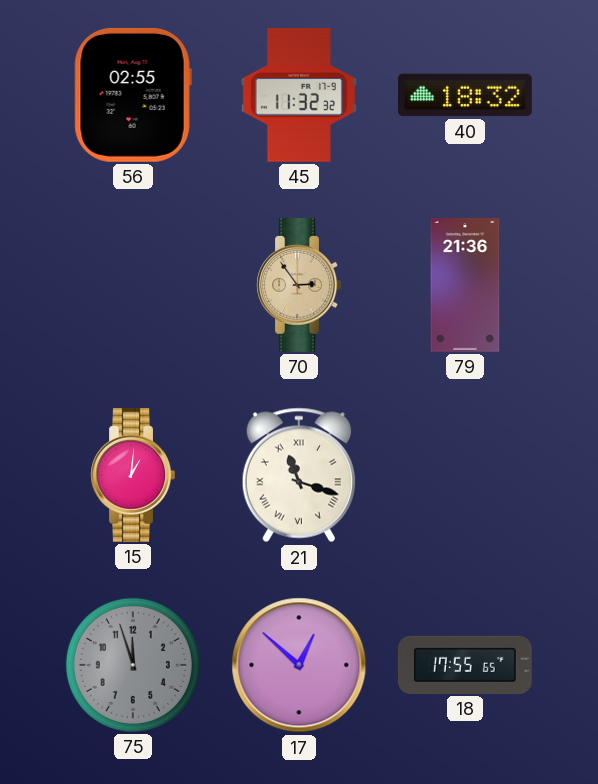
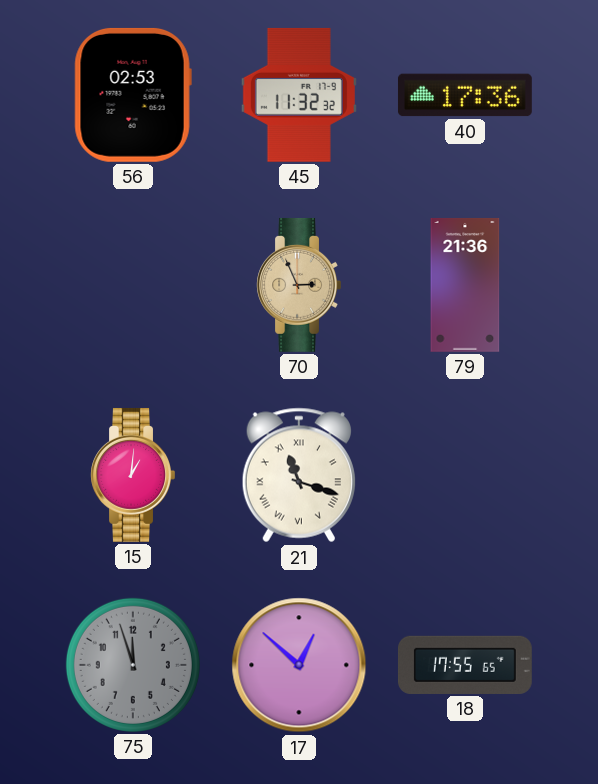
56: 02:55 -> 02:53
40: 18:32 -> 17:36
70: 2:54 -> 2:56
